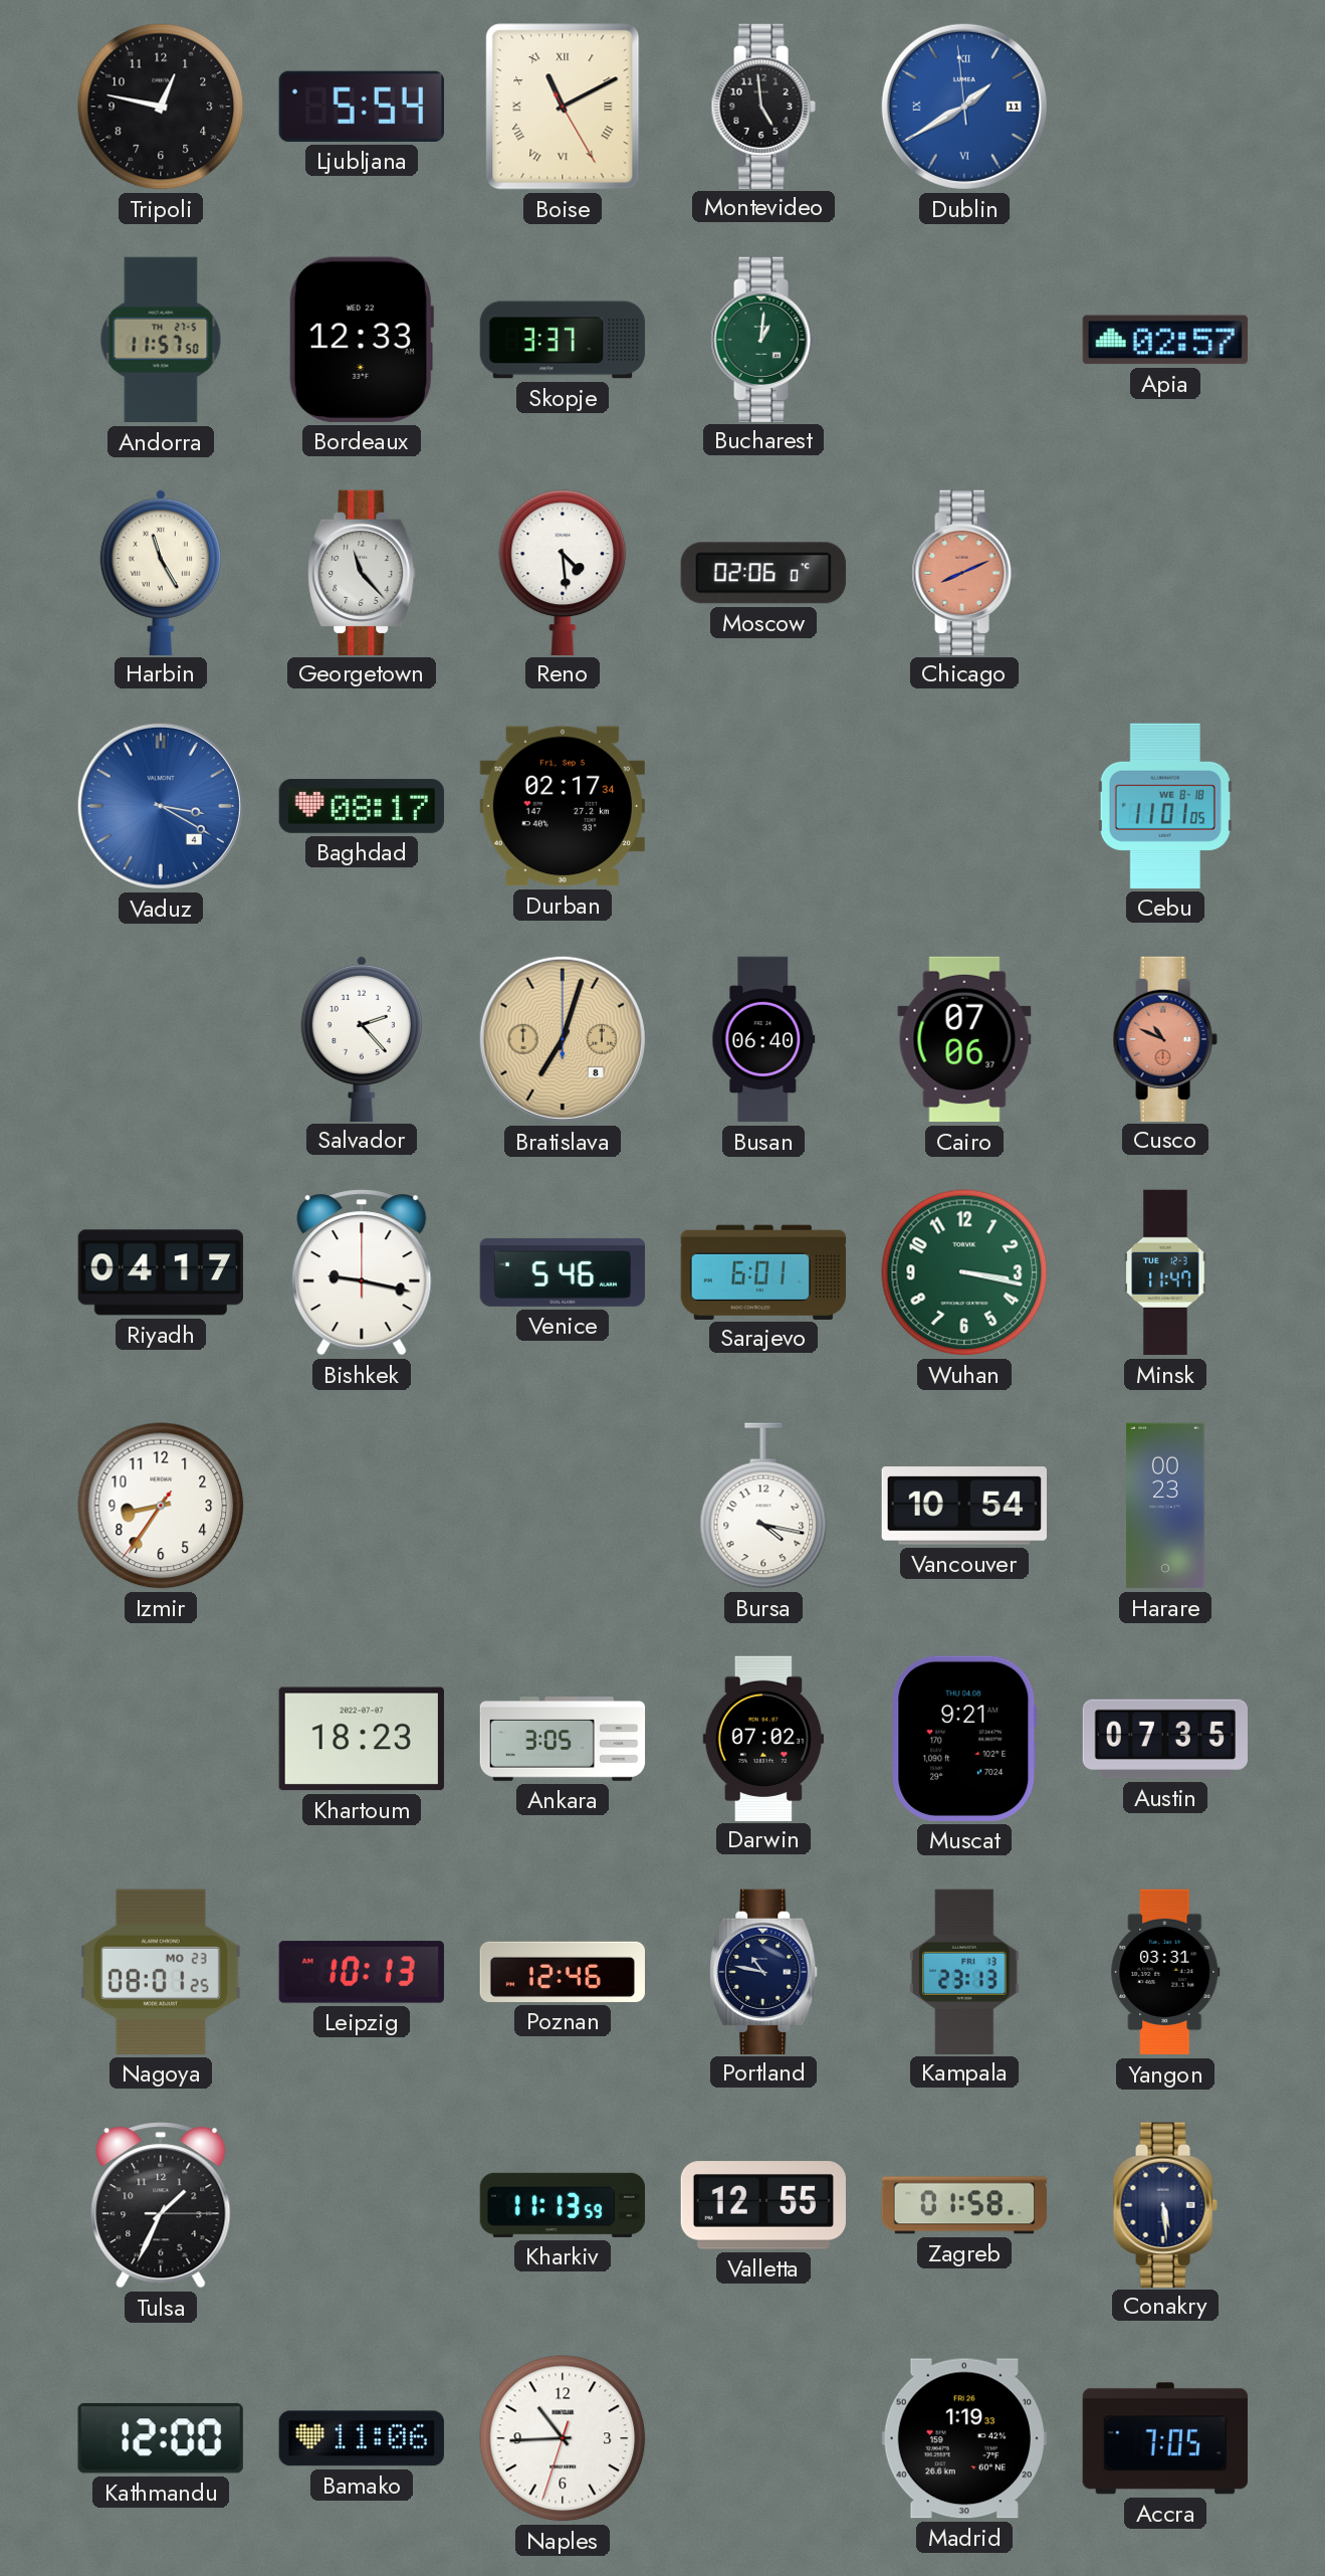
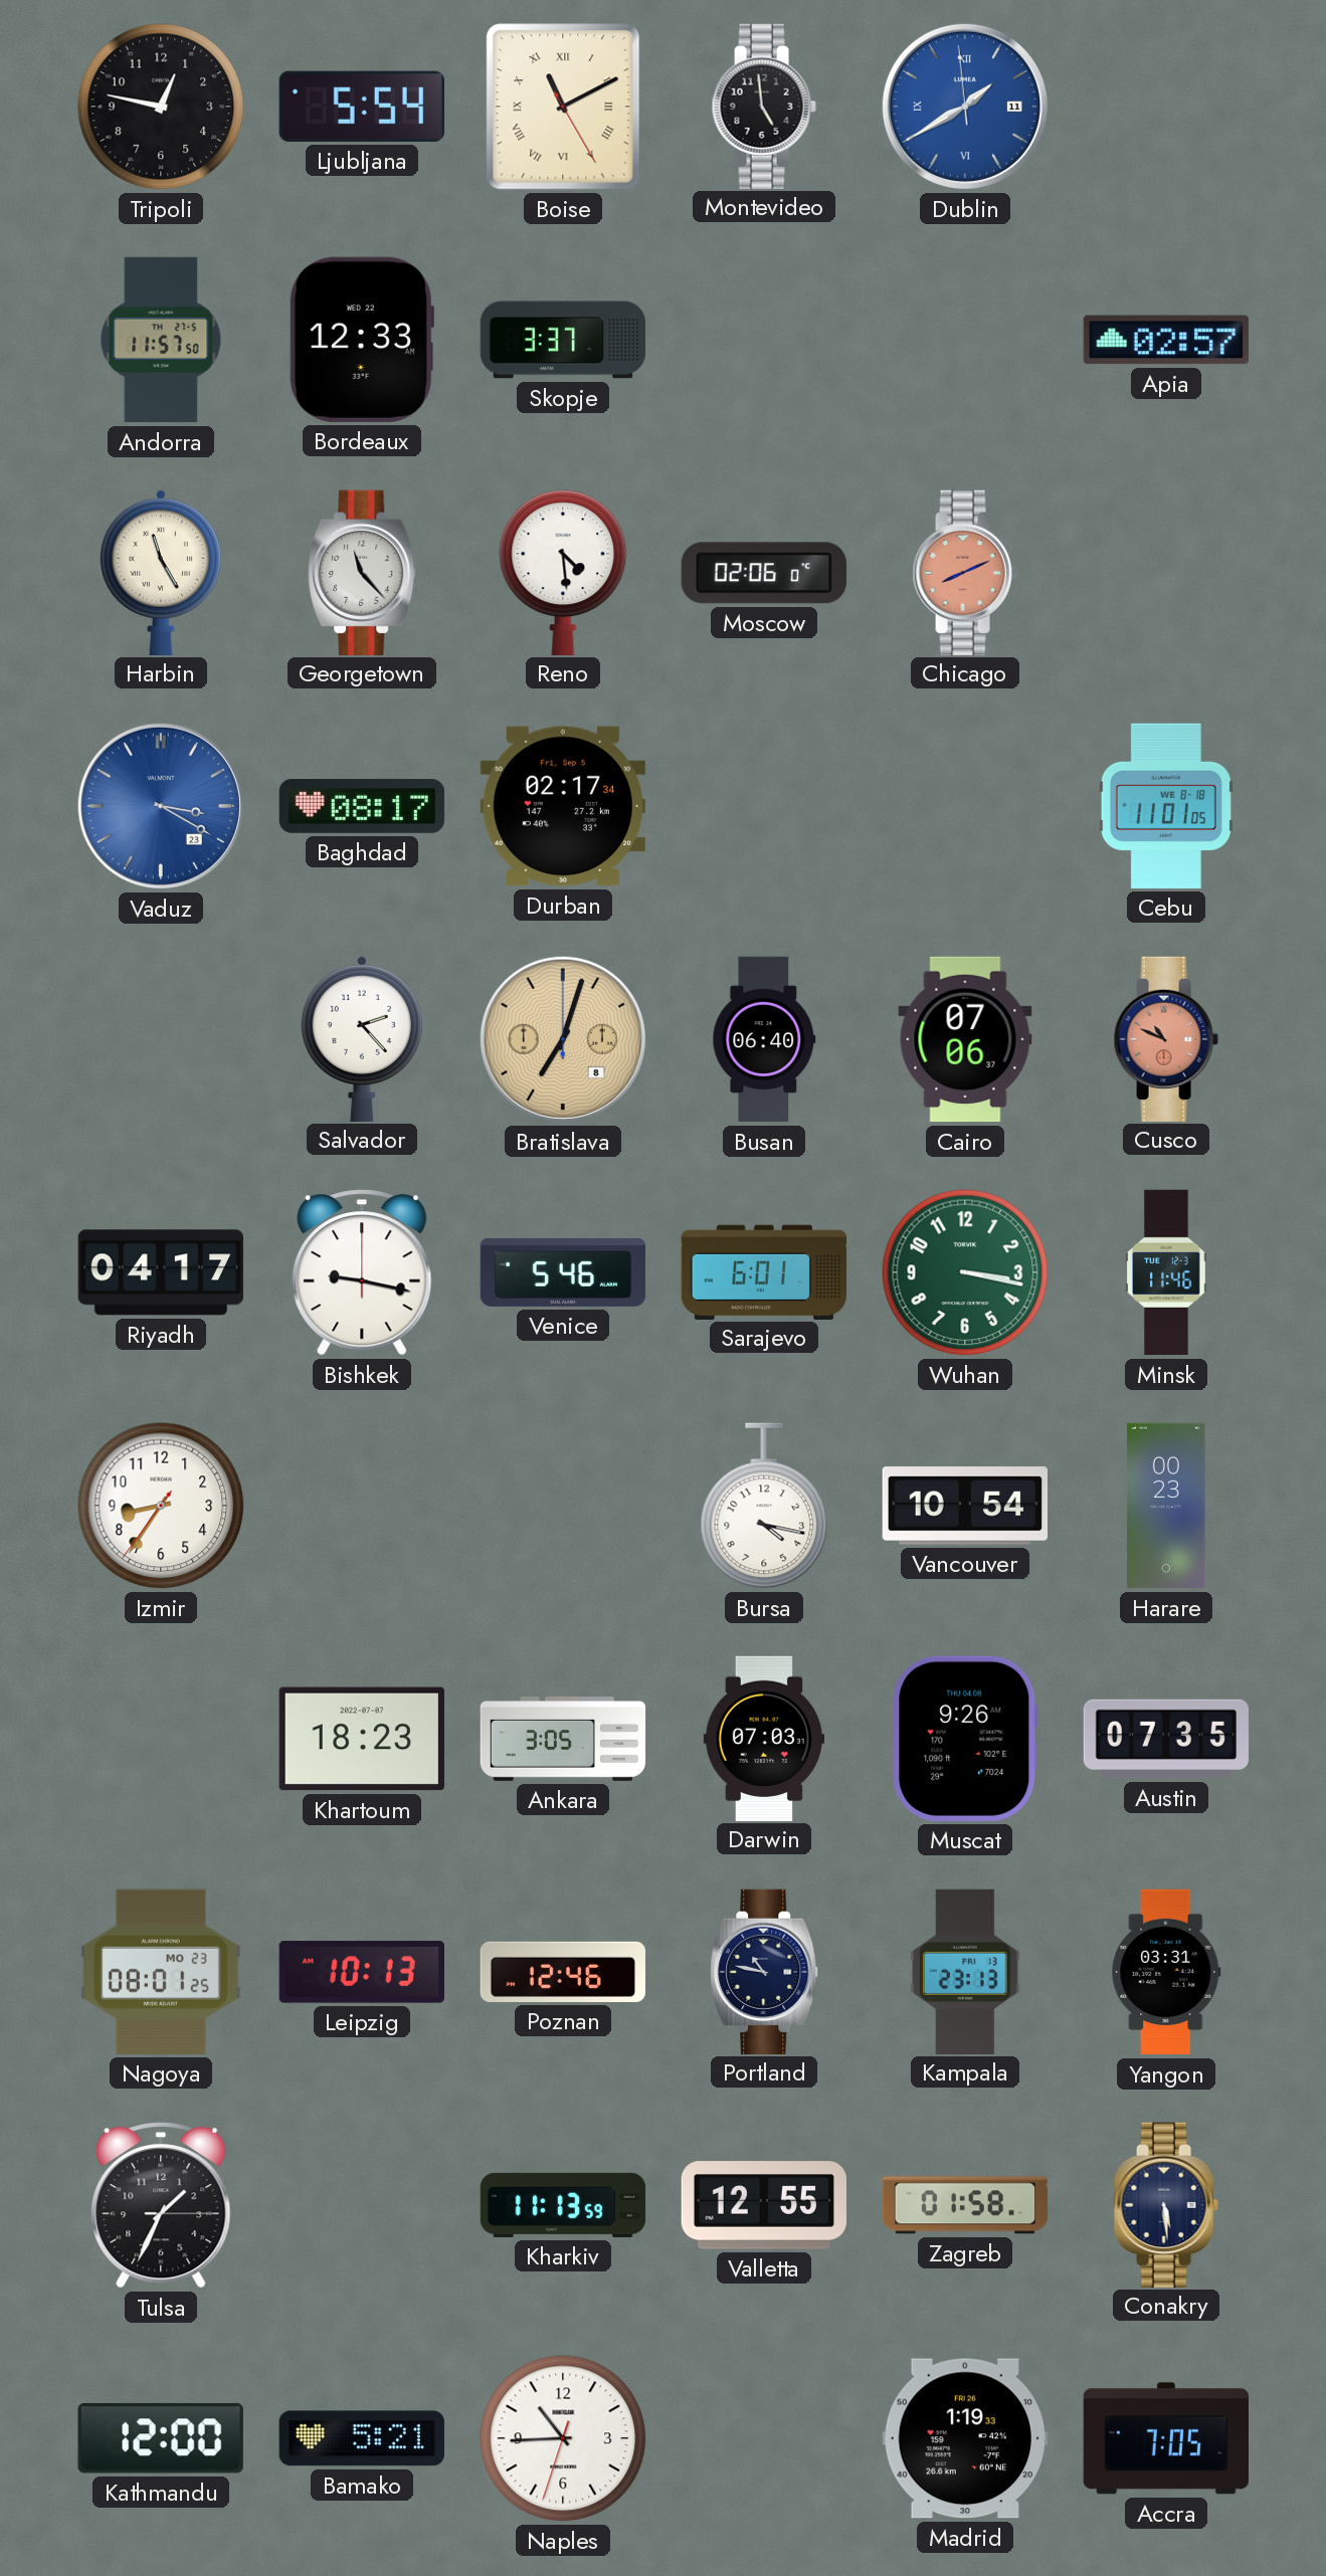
Bucharest: 1:01 -> none
Vaduz date: 4 -> 23
Minsk: 11:47 -> 11:46
Darwin: 07:02 -> 07:03
Muscat: 9:21 -> 9:26
Bamako: 11:06 -> 5:21
